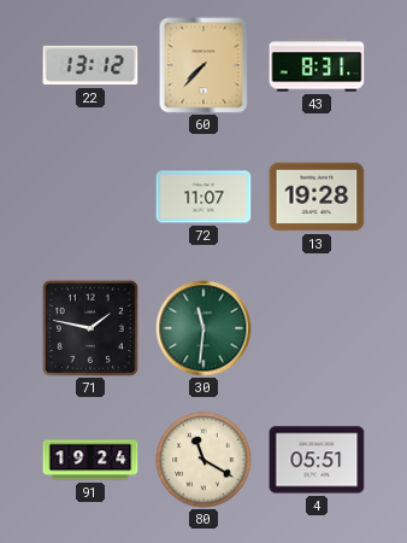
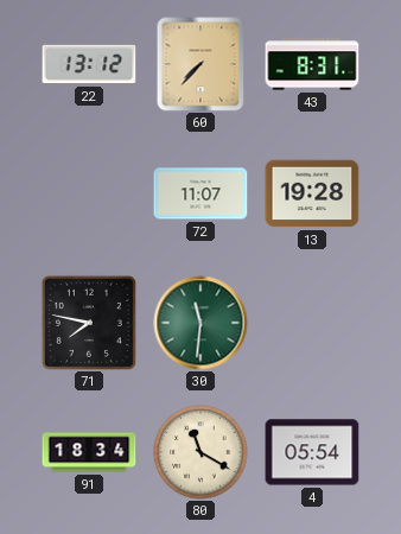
71: 1:47 -> 7:47
91: 19:24 -> 18:34
4: 05:51 -> 05:54
